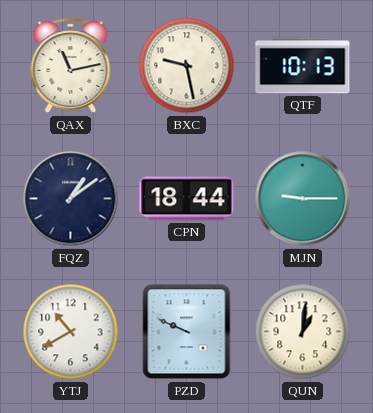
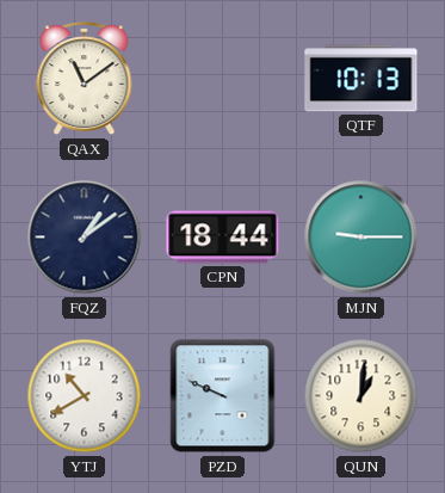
QAX: 11:13 -> 11:09
BXC: 9:28 -> none
